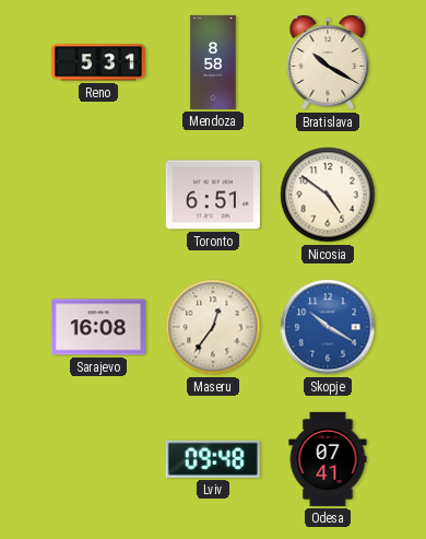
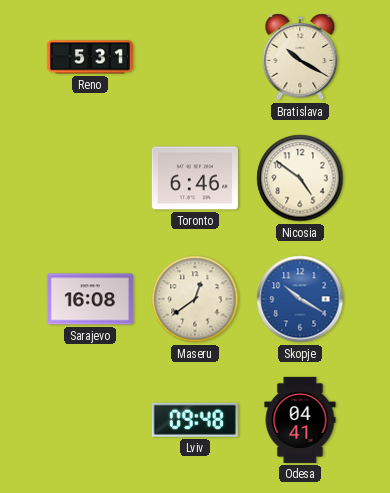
Mendoza: 8:58 -> none
Toronto: 6:51 -> 6:46
Maseru: 12:36 -> 12:39
Odesa: 07:41 -> 04:41
